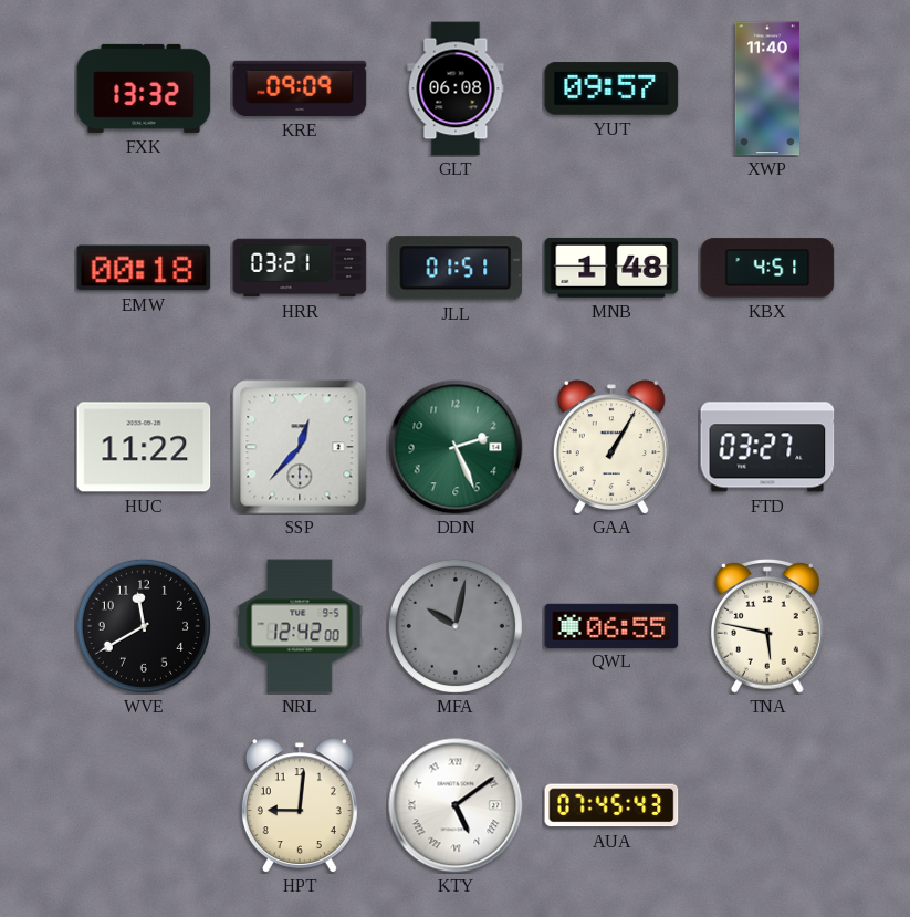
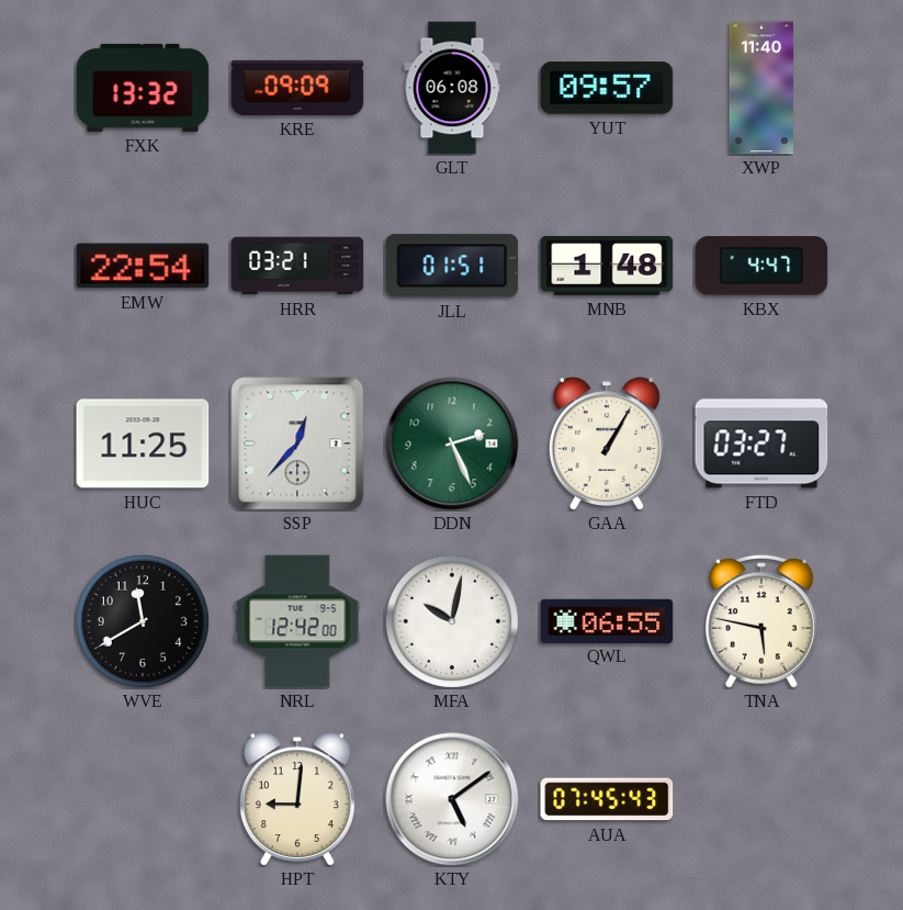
EMW: 00:18 -> 22:54
KBX: 4:51 -> 4:47
HUC: 11:22 -> 11:25
MFA dial: grey -> white
